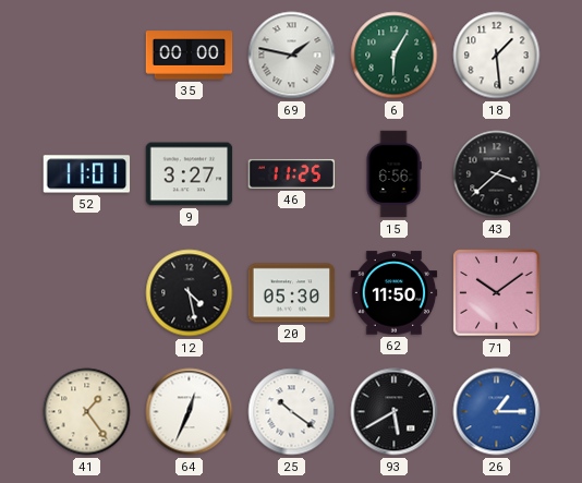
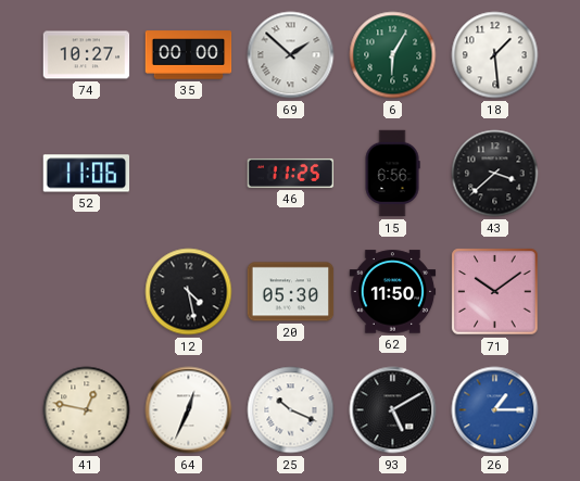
74: none -> 10:27
69: 1:47 -> 1:52
52: 11:01 -> 11:06
9: 3:27 -> none
41: 1:24 -> 12:47
25: 10:21 -> 10:19
93: 5:40 -> 5:10
